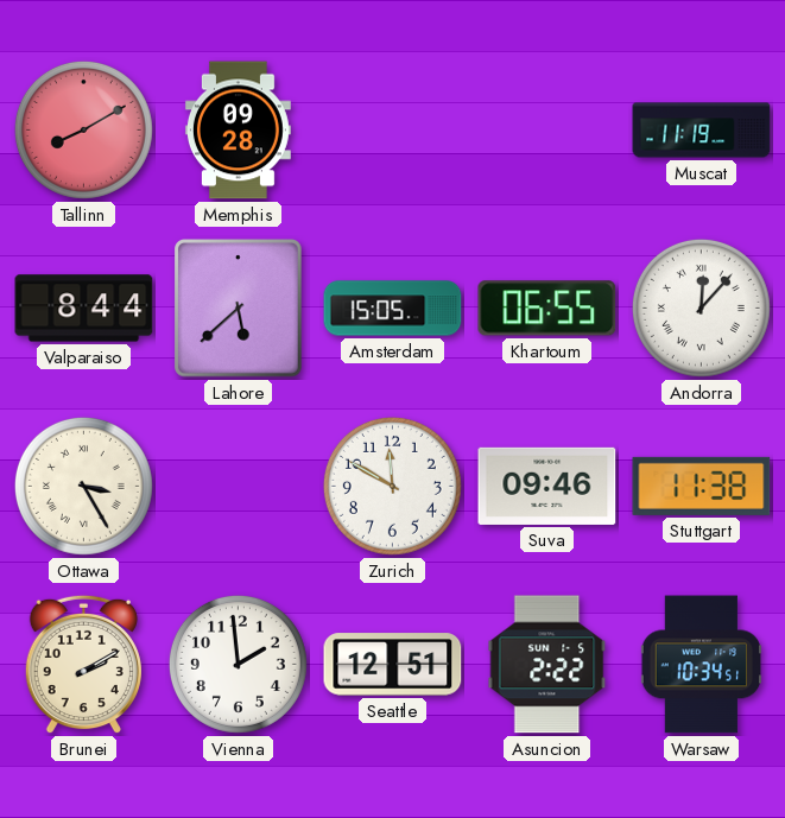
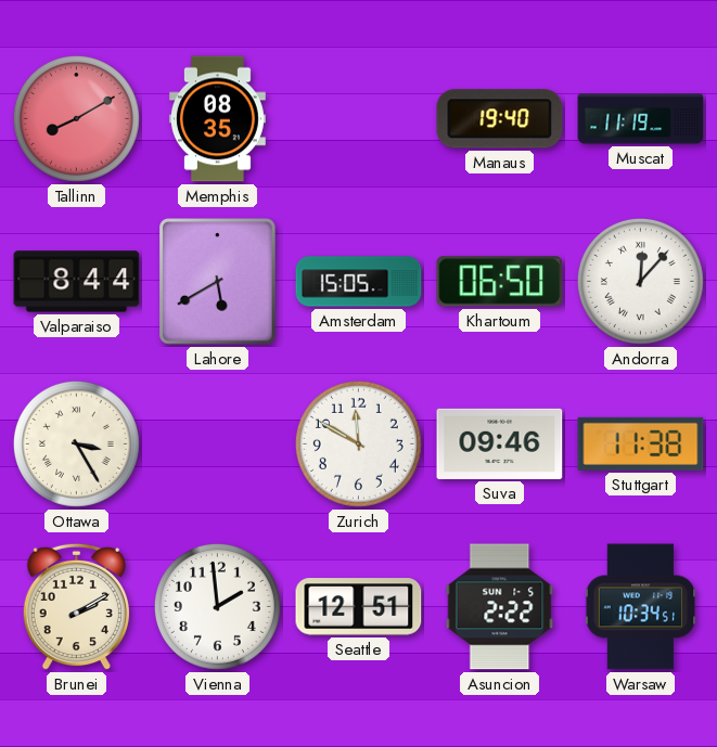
Memphis: 09:28 -> 08:35
Manaus: none -> 19:40
Lahore: 5:38 -> 5:40
Khartoum: 06:55 -> 06:50
